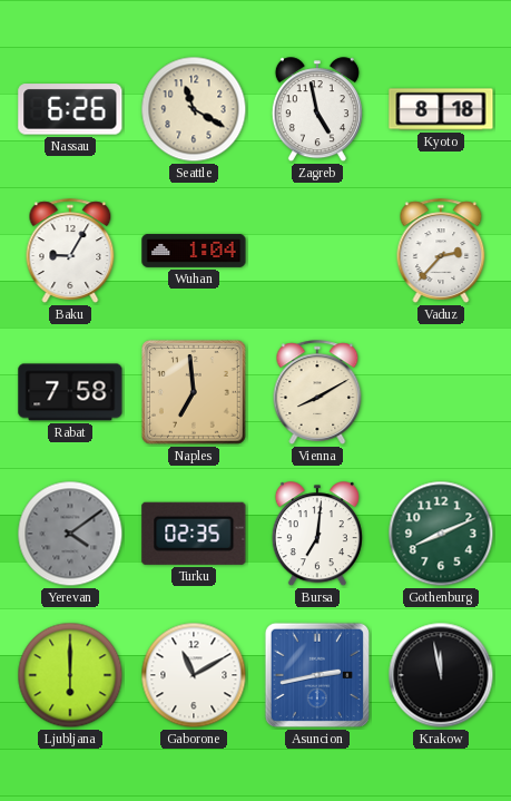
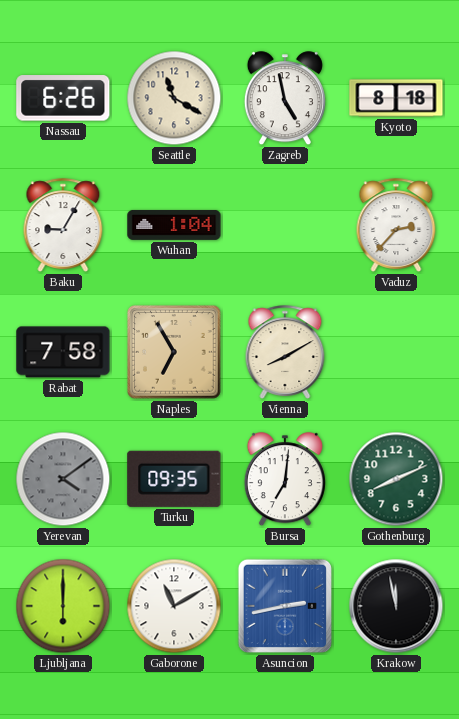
Naples: 6:59 -> 6:55
Turku: 02:35 -> 09:35
